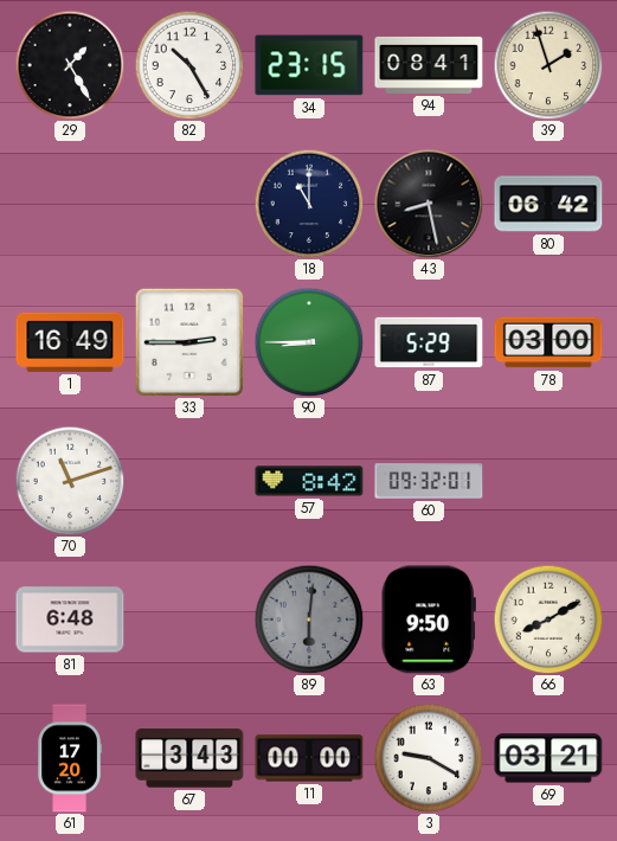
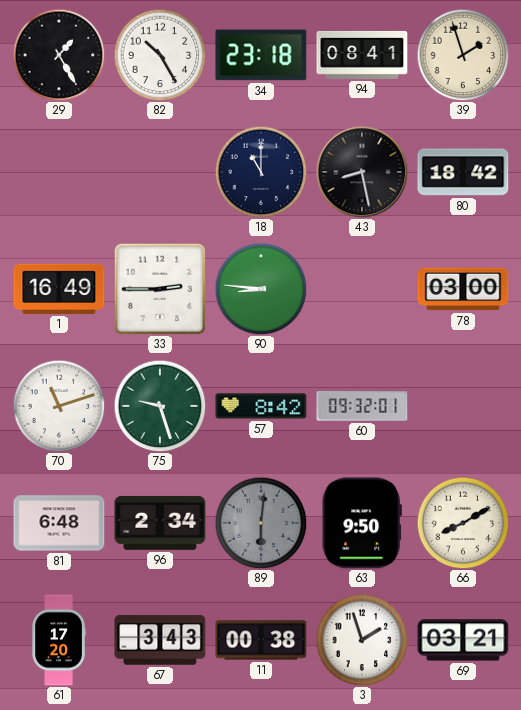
34: 23:15 -> 23:18
80: 06:42 -> 18:42
90: 8:45 -> 8:46
87: 5:29 -> none
75: none -> 9:27
96: none -> 2:34
11: 00:00 -> 00:38
3: 9:20 -> 1:57
